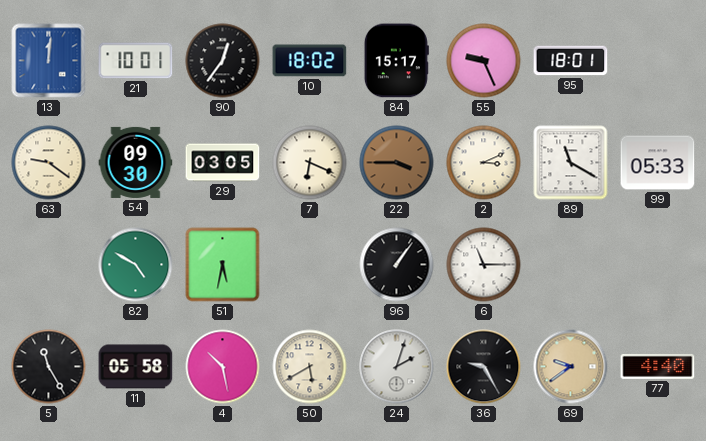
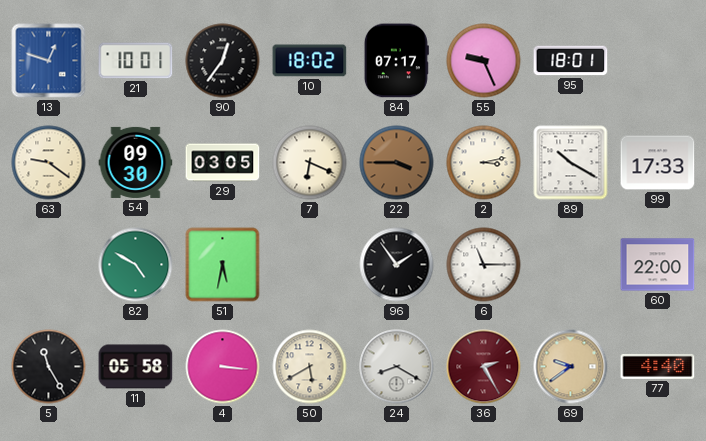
13: 12:01 -> 12:48
84: 15:17 -> 07:17
2: 3:11 -> 3:13
89: 11:20 -> 10:20
99: 05:33 -> 17:33
96: 1:06 -> 1:54
60: none -> 22:00
4: 10:28 -> 3:16
24: 2:03 -> 8:20
36: 9:25 -> 2:25
36 dial: black -> burgundy
